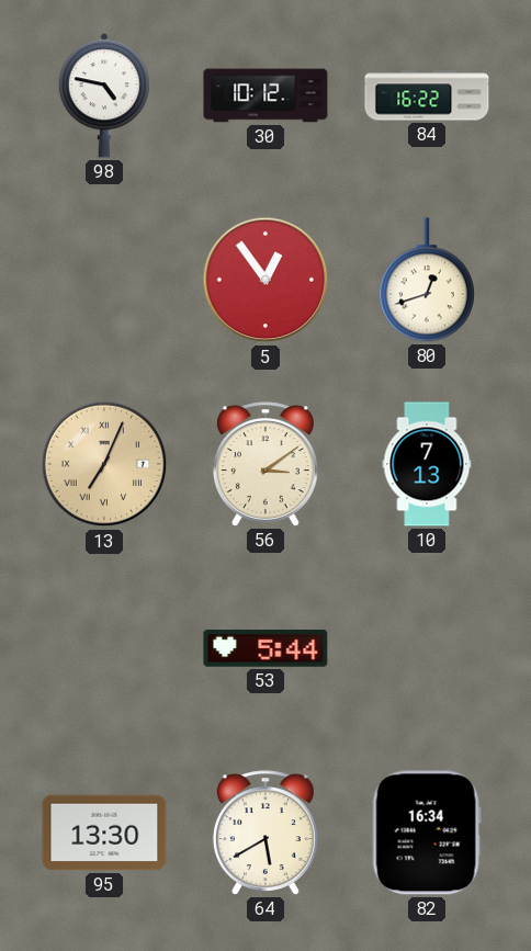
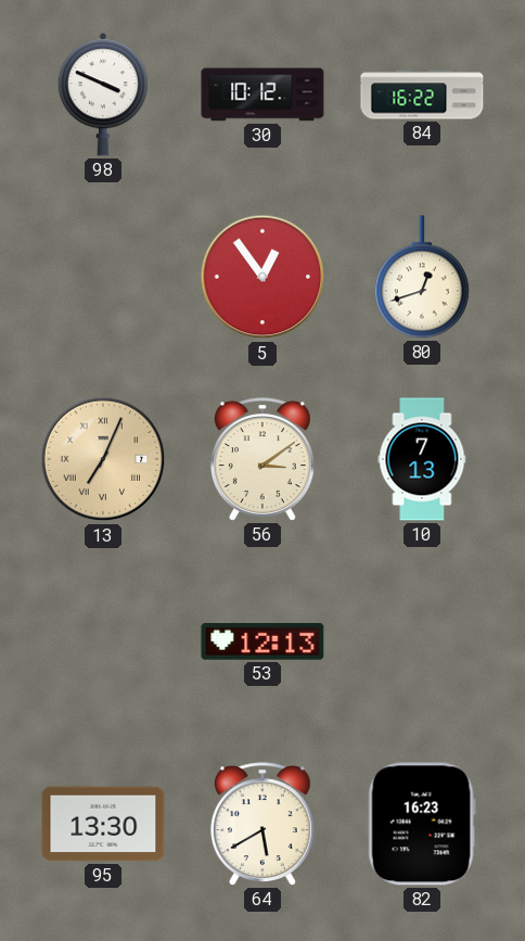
98: 4:47 -> 3:49
53: 5:44 -> 12:13
82: 16:34 -> 16:23
